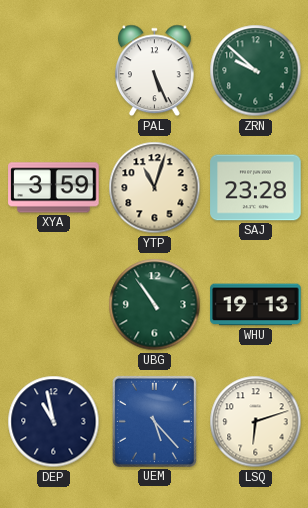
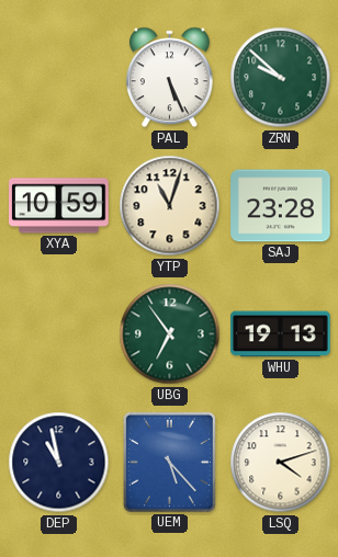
XYA: 3:59 -> 10:59
UBG: 10:54 -> 6:54
LSQ: 6:12 -> 4:12
